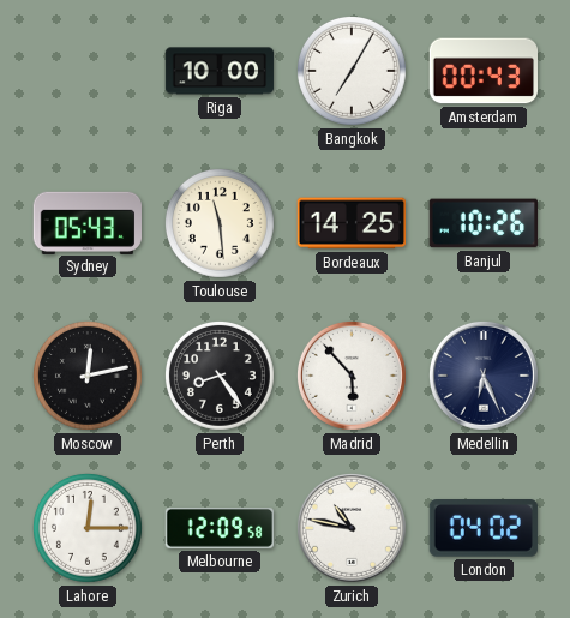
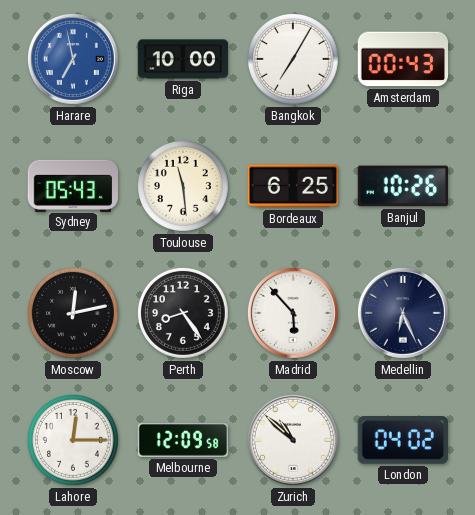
Harare: none -> 6:58
Bordeaux: 14:25 -> 6:25
Zurich: 10:47 -> 10:52
